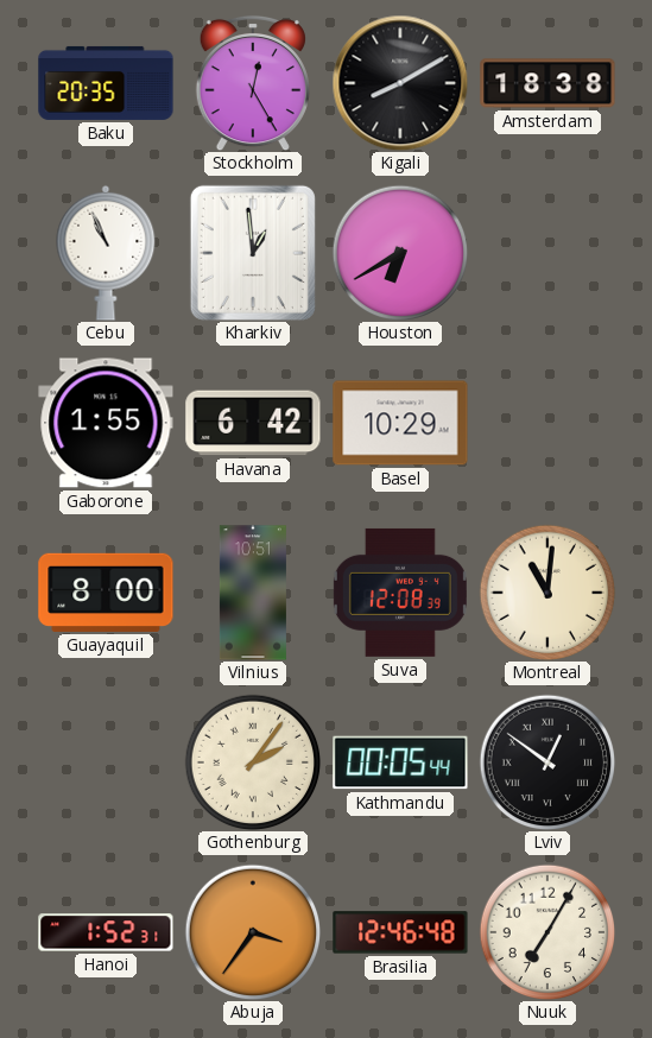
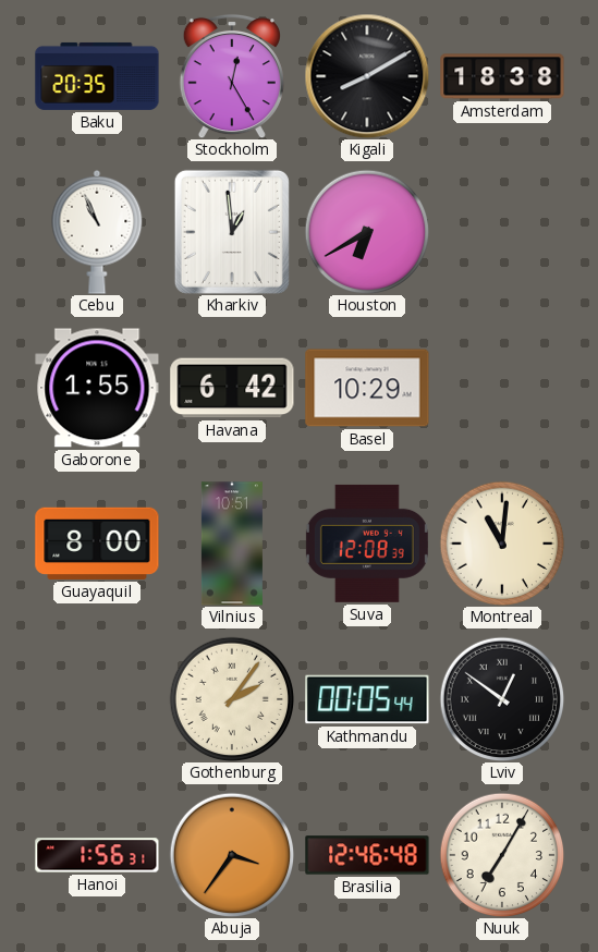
Hanoi: 1:52 -> 1:56
